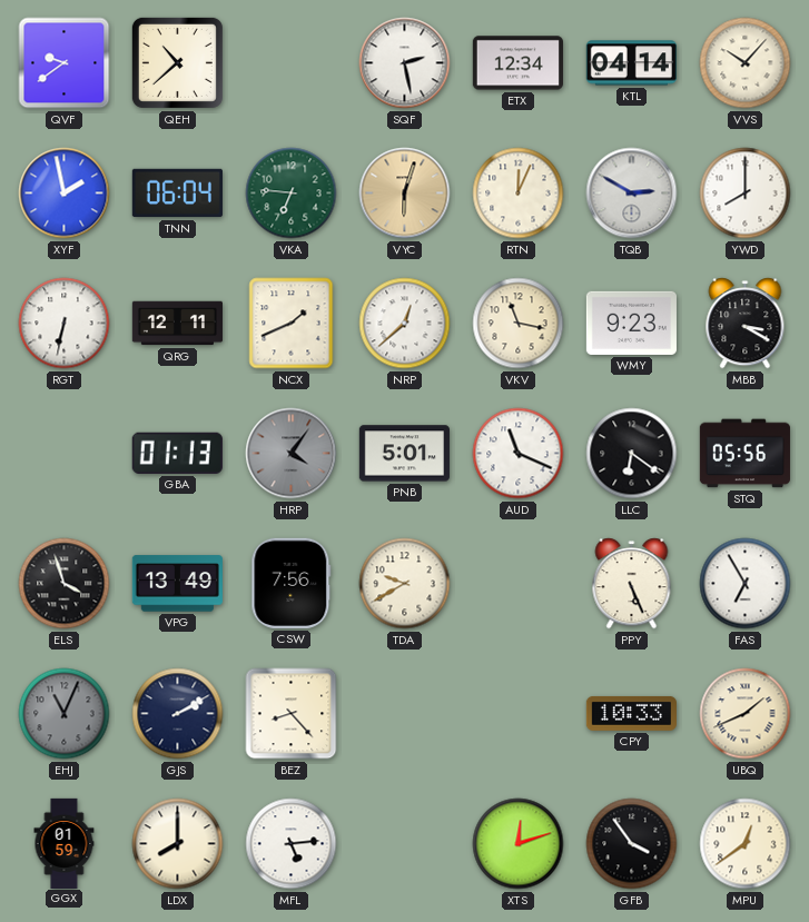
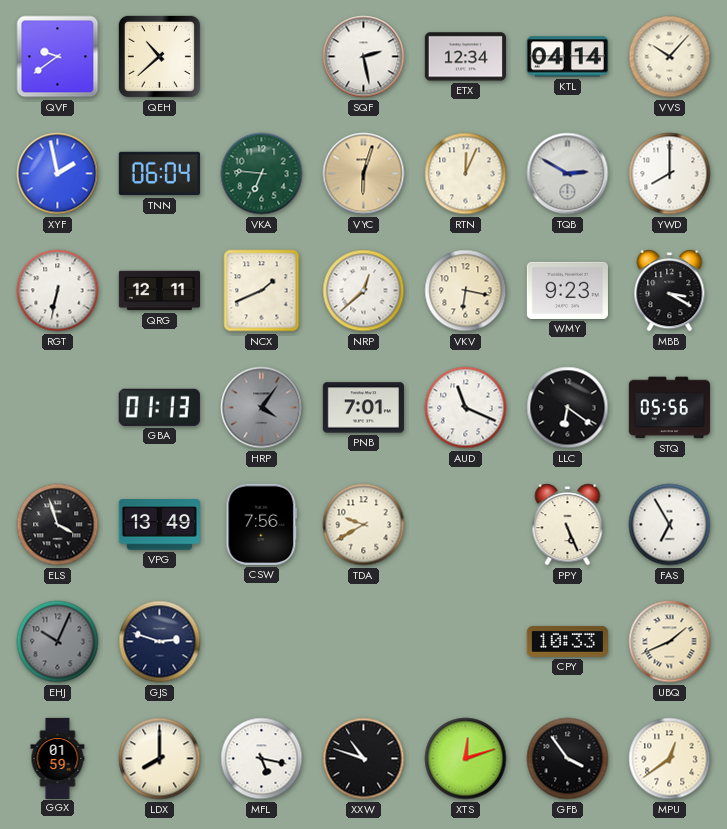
VKV: 11:17 -> 6:17
PNB: 5:01 -> 7:01
EHJ: 11:04 -> 10:04
GJS: 2:10 -> 2:48
BEZ: 8:23 -> none
MFL: 5:14 -> 5:17
XXW: none -> 10:48
